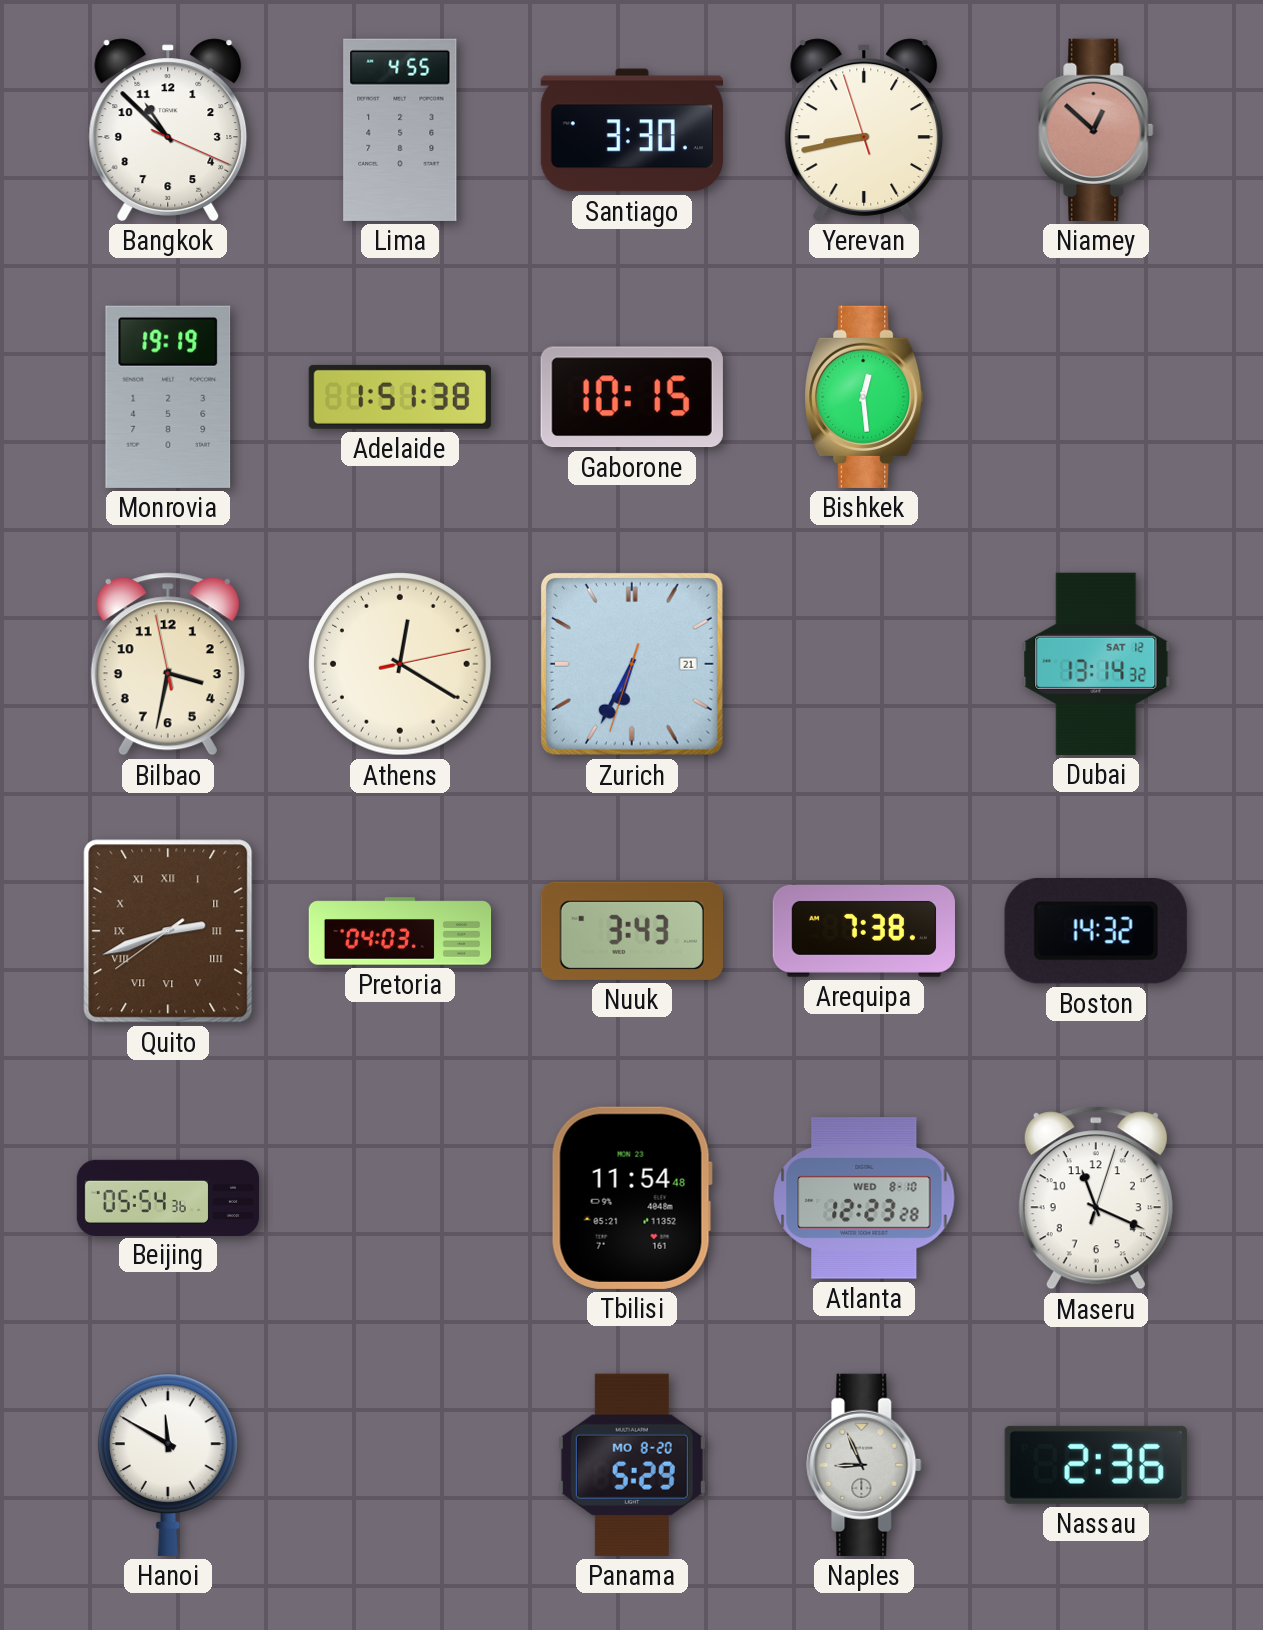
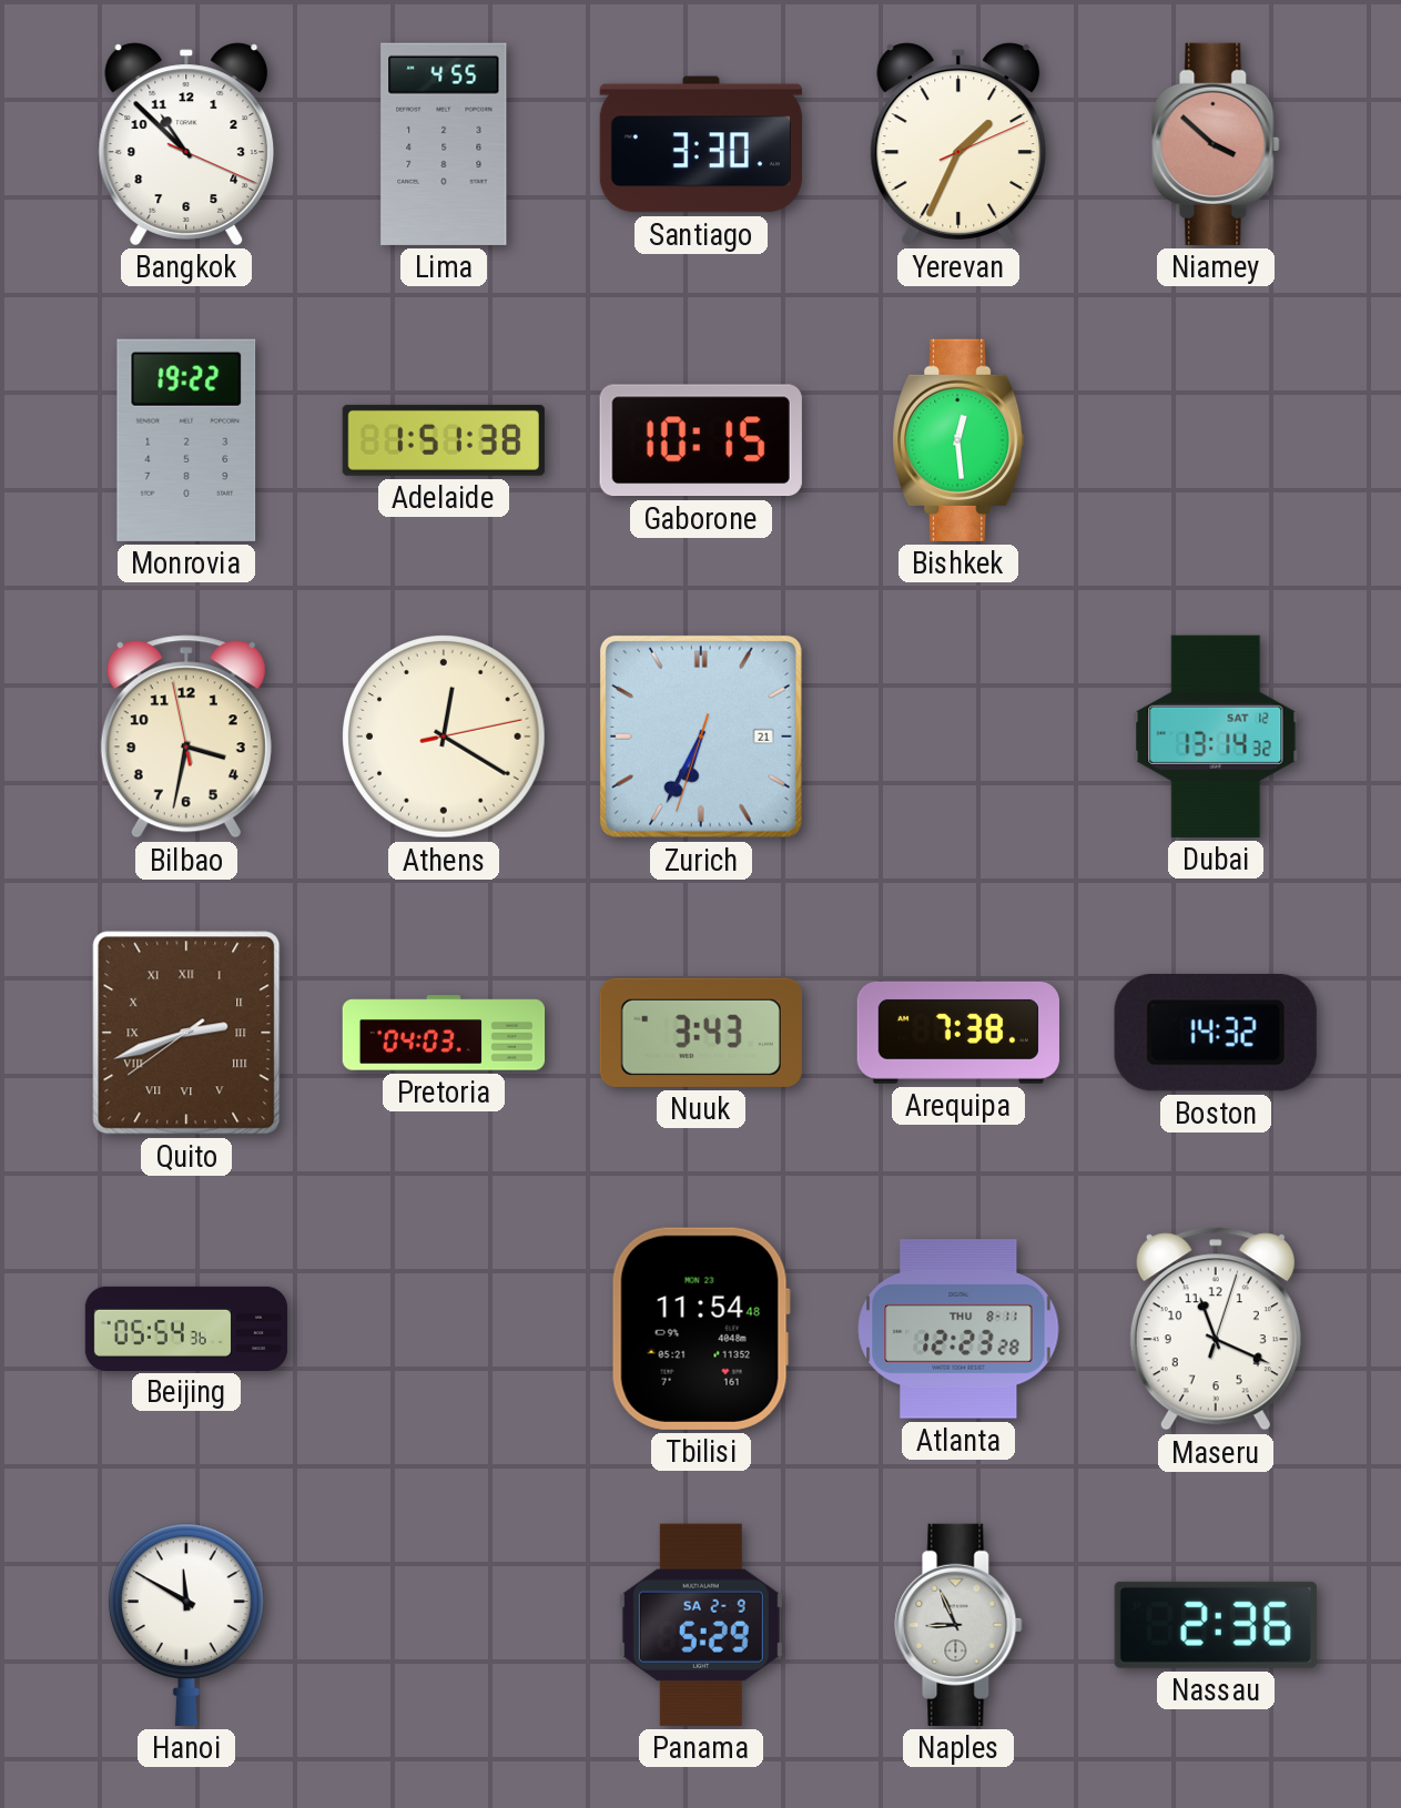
Yerevan: 8:42 -> 1:34
Niamey: 12:52 -> 3:52
Monrovia: 19:19 -> 19:22
Atlanta date: WED 8-10 -> THU 8-11
Panama date: MO 8-20 -> SA 2-9
